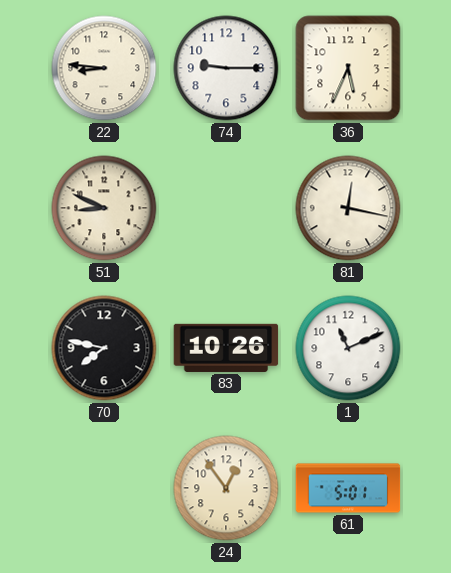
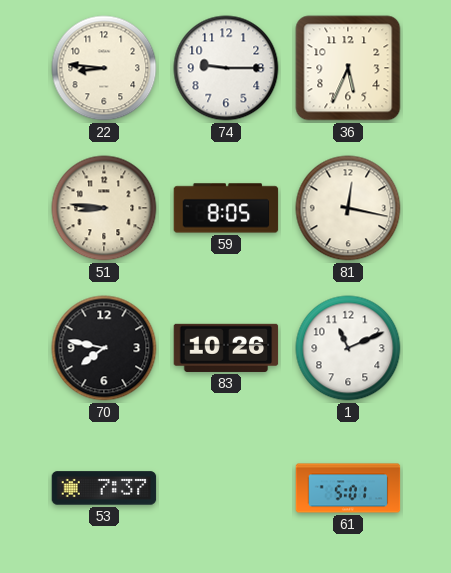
51: 8:49 -> 8:46
59: none -> 8:05
53: none -> 7:37
24: 12:54 -> none
